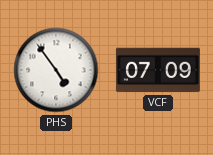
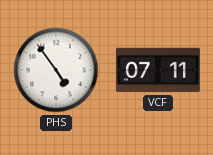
VCF: 07:09 -> 07:11
